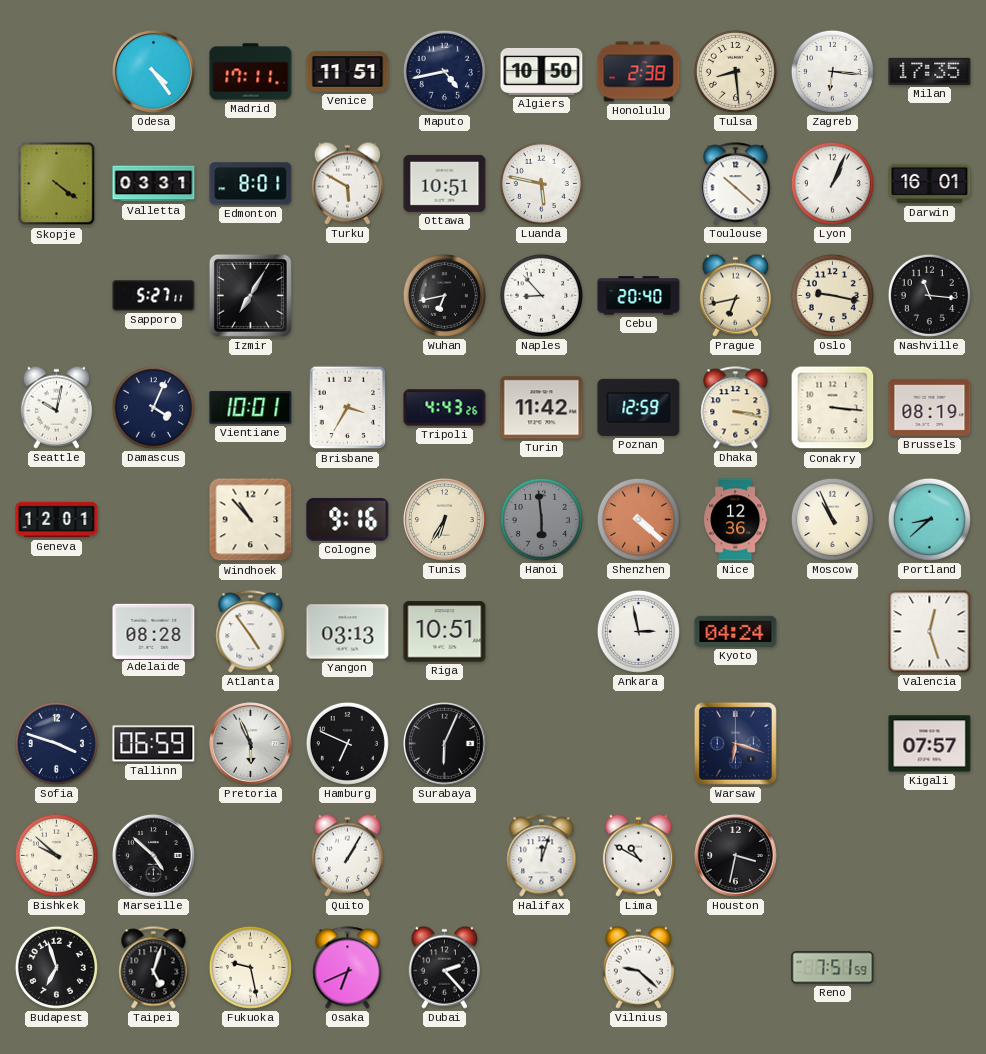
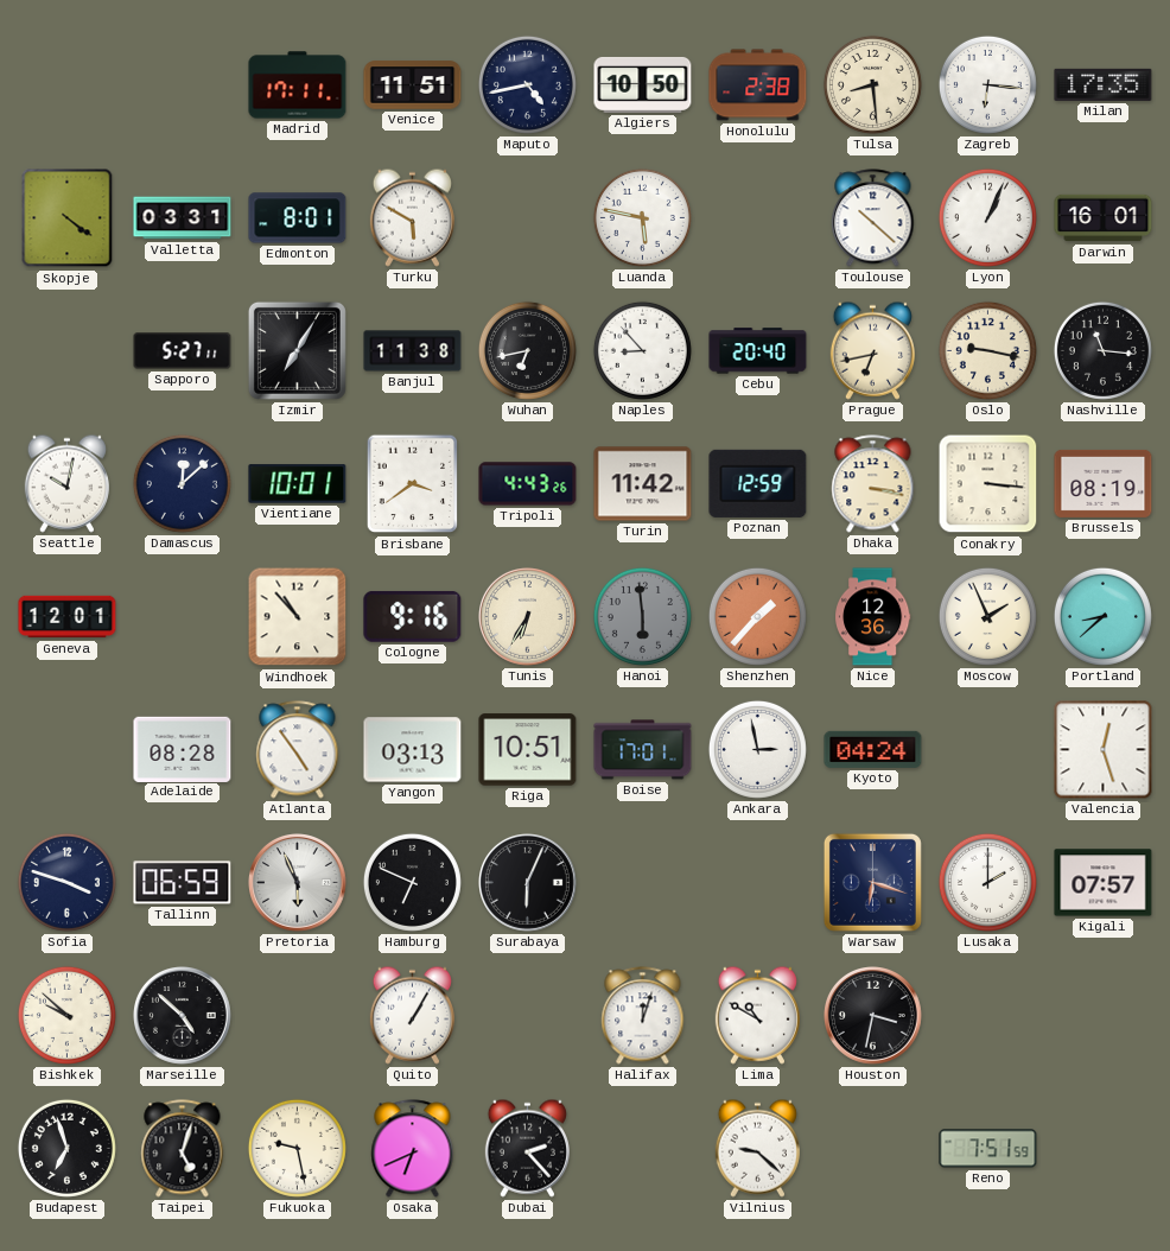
Odesa: 4:24 -> none
Ottawa: 10:51 -> none
Banjul: none -> 11:38
Damascus: 4:04 -> 12:08
Brisbane: 3:35 -> 3:39
Shenzhen: 4:22 -> 1:37
Moscow: 10:56 -> 1:56
Boise: none -> 17:01
Lusaka: none -> 2:00
